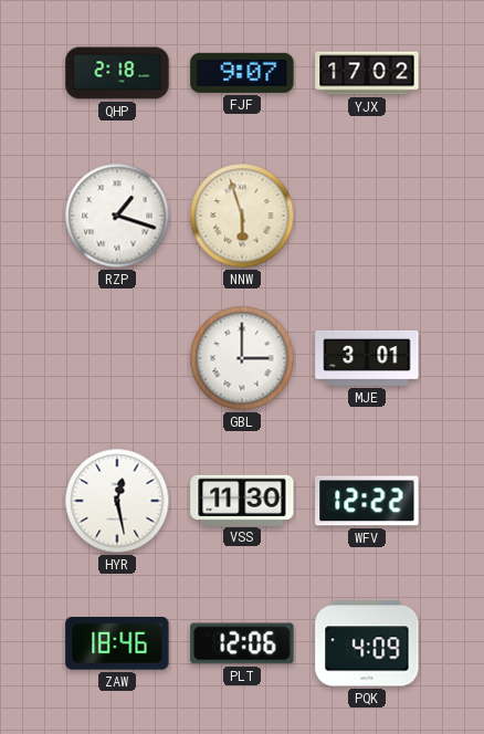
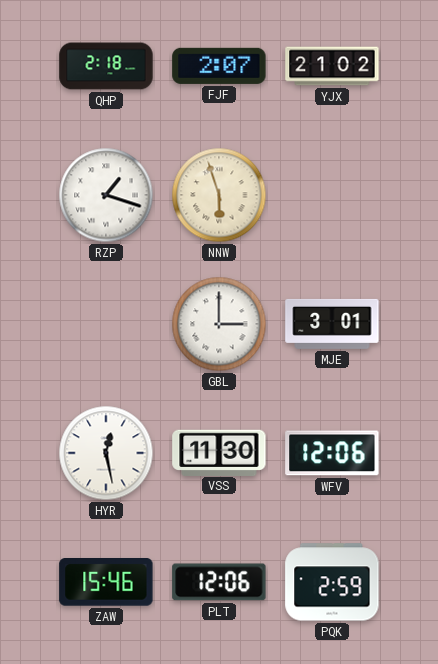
FJF: 9:07 -> 2:07
YJX: 17:02 -> 21:02
WFV: 12:22 -> 12:06
ZAW: 18:46 -> 15:46
PQK: 4:09 -> 2:59
